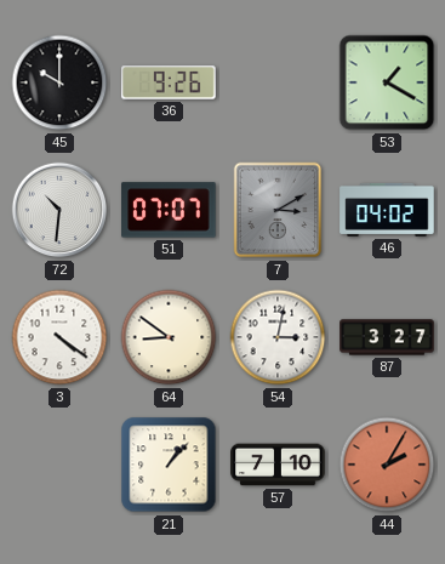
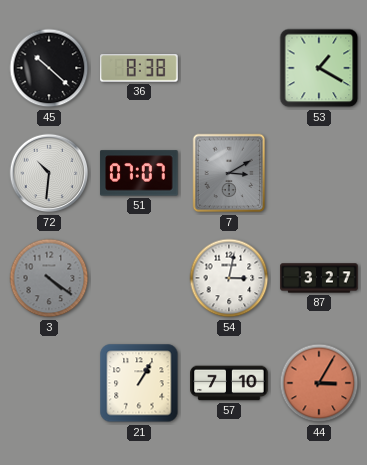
45: 10:00 -> 10:22
36: 9:26 -> 8:38
46: 04:02 -> none
3 dial: white -> grey
64: 8:51 -> none
21: 1:07 -> 1:05
44: 2:05 -> 3:05
